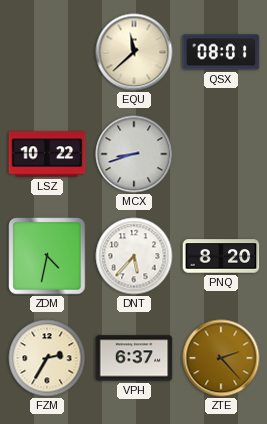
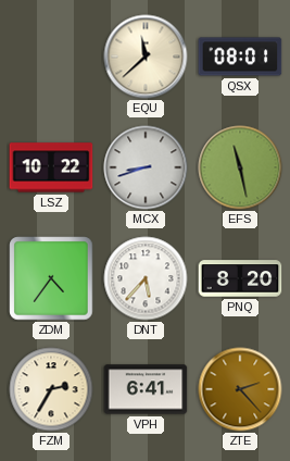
EFS: none -> 11:28
ZDM: 4:32 -> 4:36
VPH: 6:37 -> 6:41
